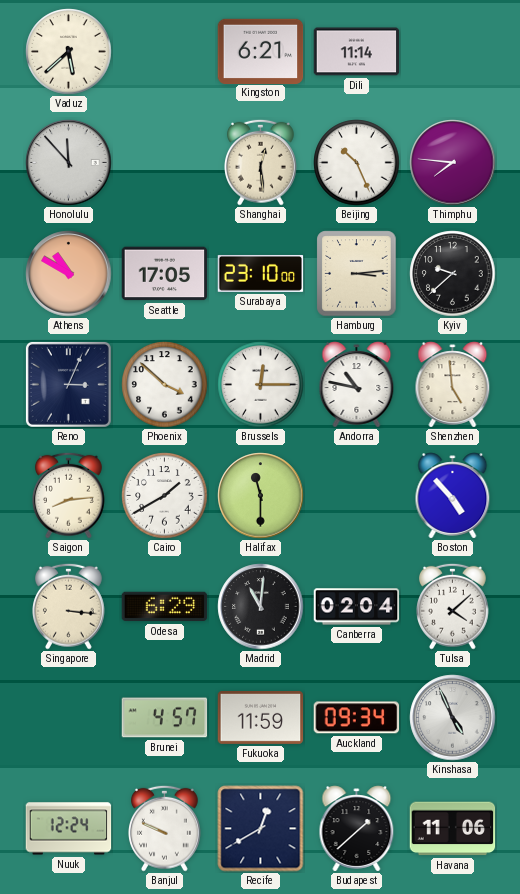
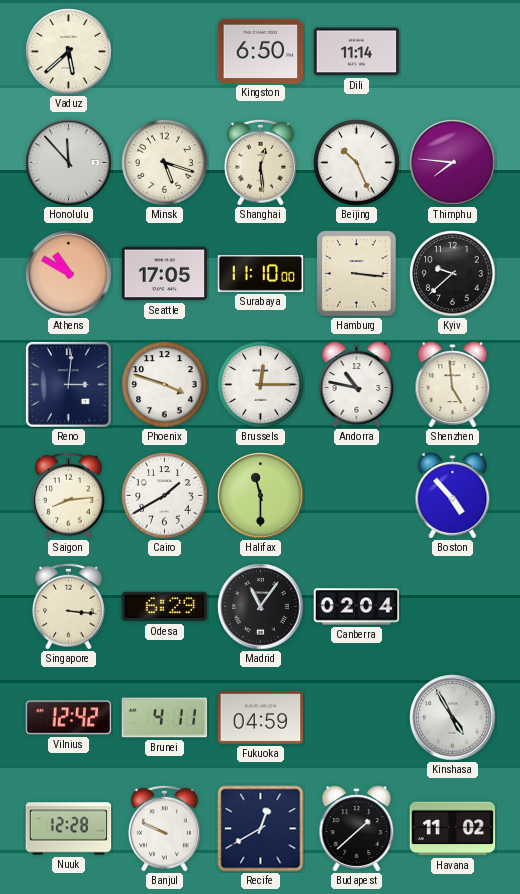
Kingston: 6:21 -> 6:50
Minsk: none -> 5:18
Surabaya: 23:10 -> 11:10
Hamburg: 3:14 -> 3:16
Reno: 3:04 -> 3:01
Phoenix: 3:52 -> 3:48
Madrid: 11:01 -> 11:06
Tulsa: 4:08 -> none
Vilnius: none -> 12:42
Brunei: 4:57 -> 4:11
Fukuoka: 11:59 -> 04:59
Auckland: 09:34 -> none
Kinshasa: 4:56 -> 4:55
Nuuk: 12:24 -> 12:28
Havana: 11:06 -> 11:02
